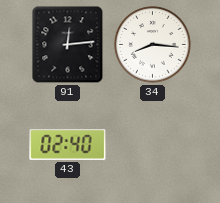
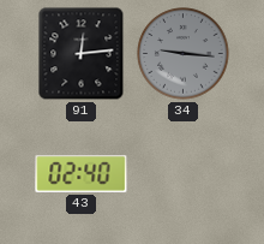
34: 8:16 -> 9:16
34 dial: white -> grey
